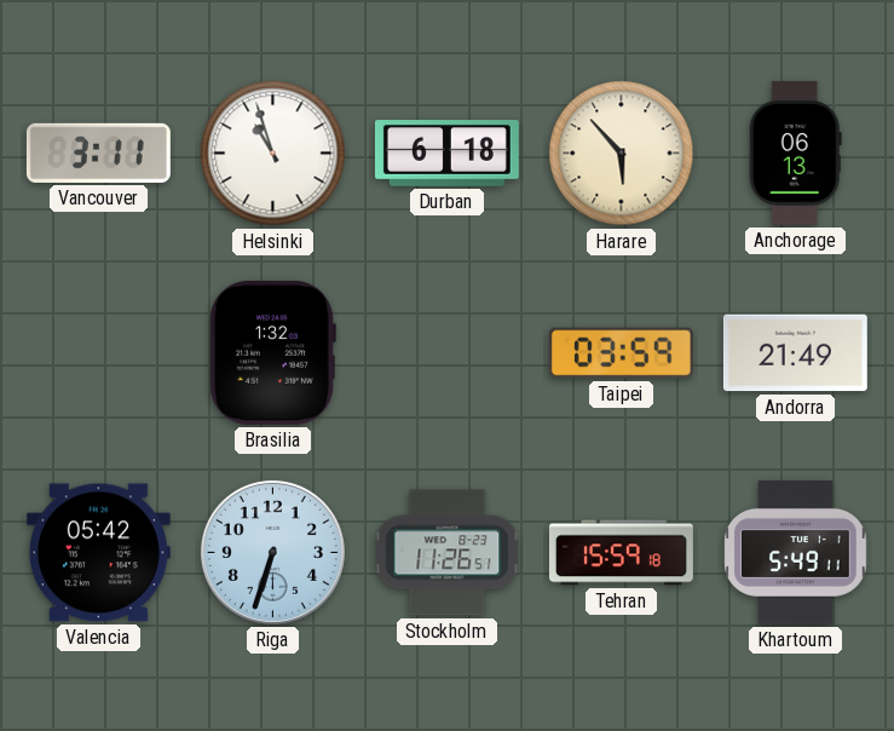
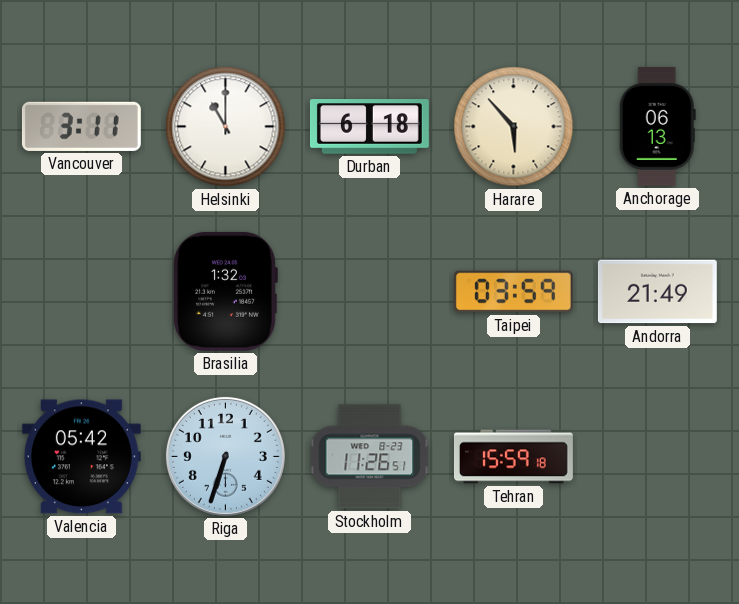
Helsinki: 10:57 -> 11:00
Khartoum: 5:49 -> none
